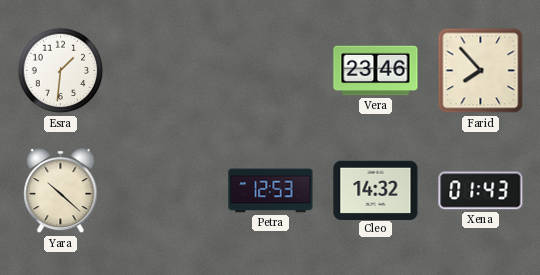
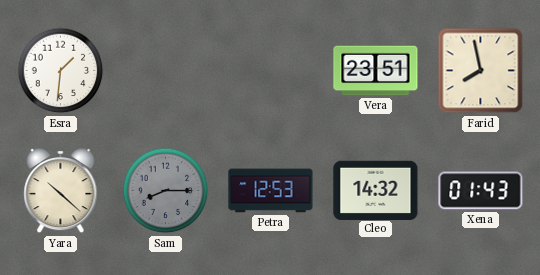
Vera: 23:46 -> 23:51
Farid: 7:53 -> 7:58
Sam: none -> 8:15
